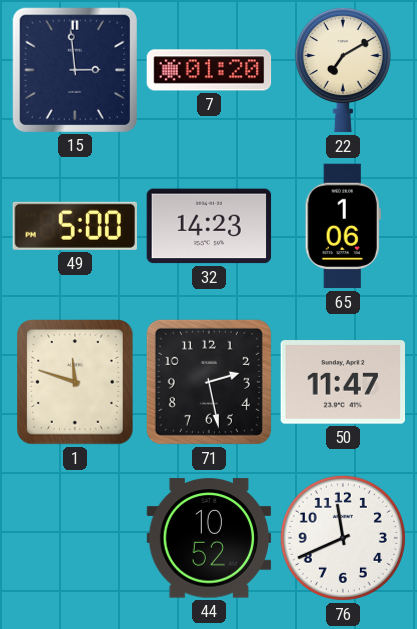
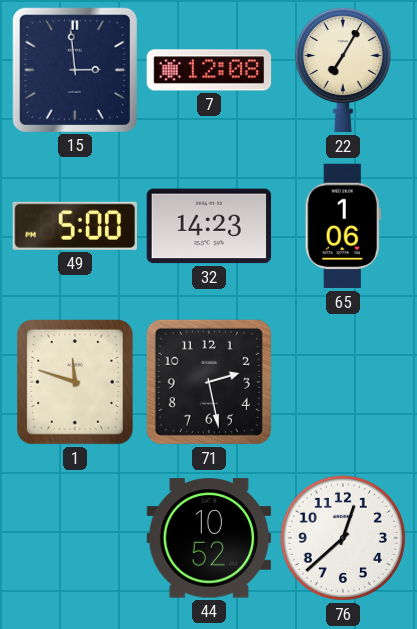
7: 01:20 -> 12:08
22: 7:10 -> 7:05
50: 11:47 -> none
76: 11:41 -> 12:38
